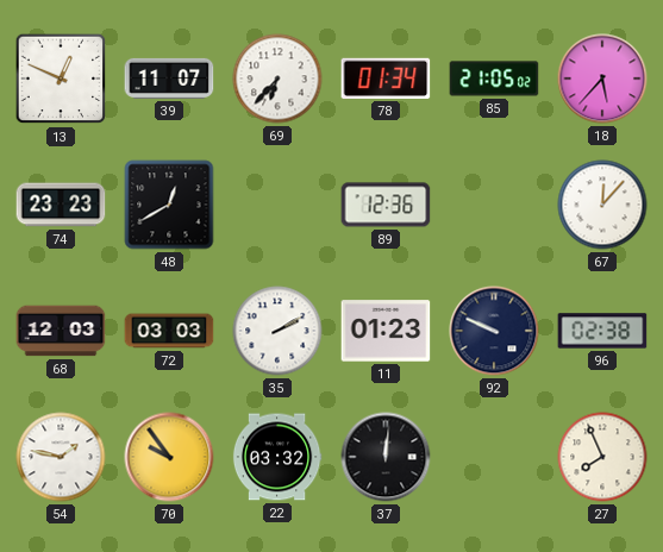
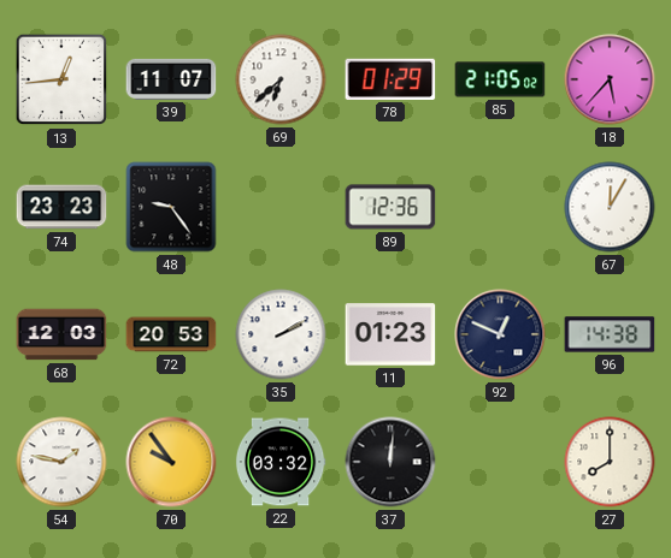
13: 12:49 -> 12:44
69: 6:37 -> 6:38
78: 01:34 -> 01:29
48: 12:40 -> 9:24
67: 12:07 -> 12:05
72: 03:03 -> 20:53
92: 9:49 -> 12:49
96: 02:38 -> 14:38
27: 7:56 -> 8:00
